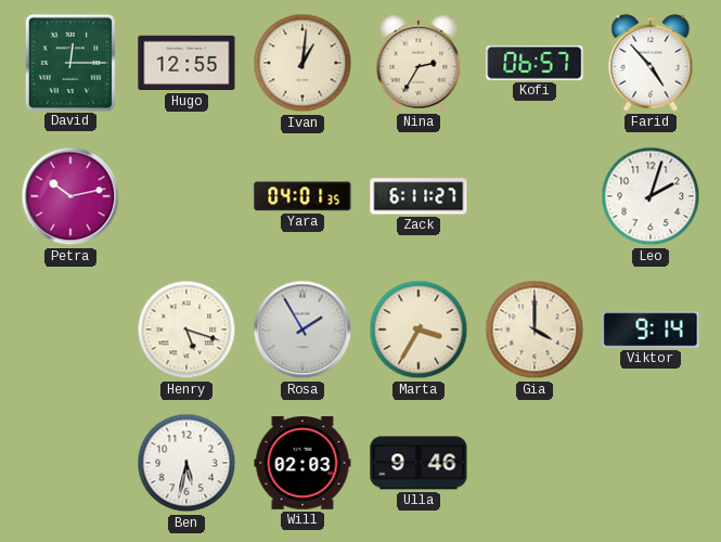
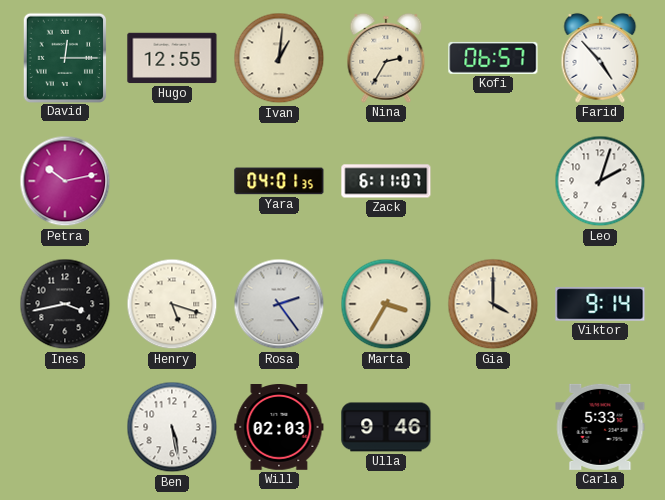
Zack: 6:11:27 -> 6:11:07
Ines: none -> 3:43
Rosa: 1:55 -> 2:24
Ben: 5:32 -> 5:28
Carla: none -> 5:33
